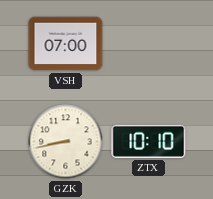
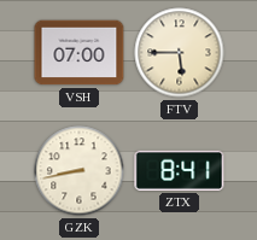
FTV: none -> 5:45
ZTX: 10:10 -> 8:41
